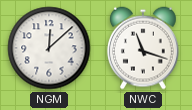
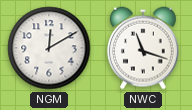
NGM: 12:08 -> 12:10
